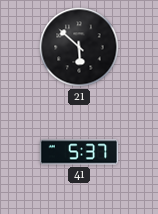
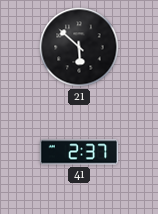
41: 5:37 -> 2:37
